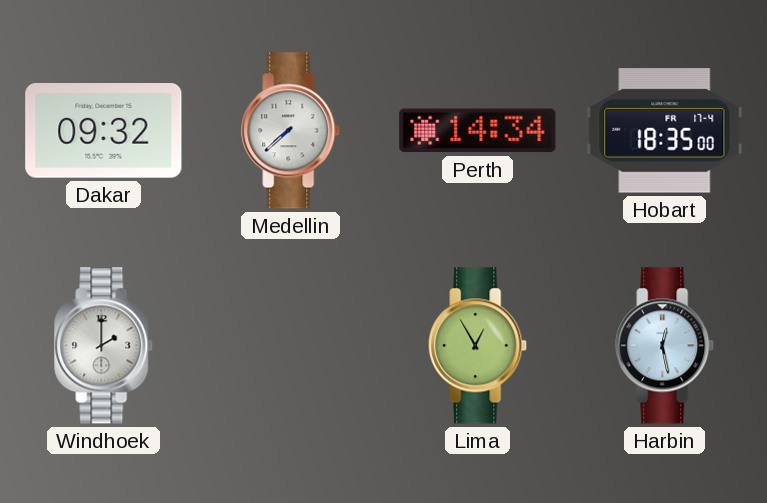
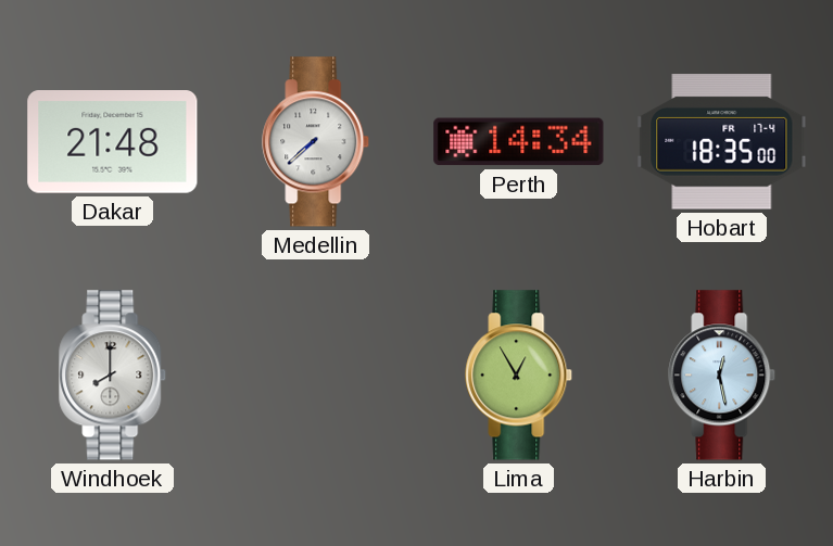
Dakar: 09:32 -> 21:48
Windhoek: 2:00 -> 8:00
